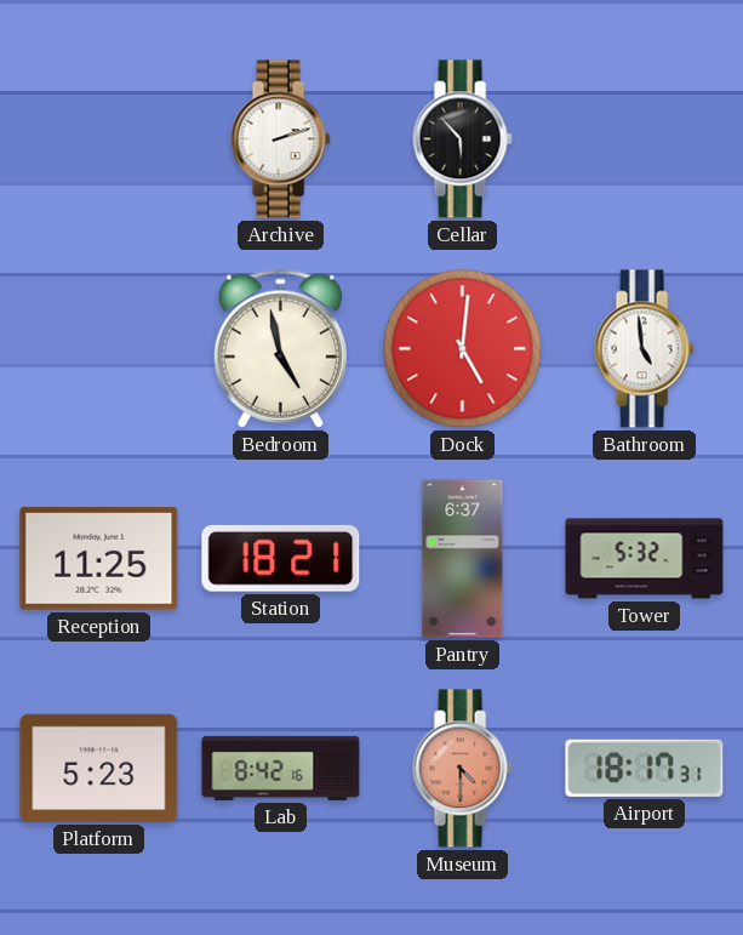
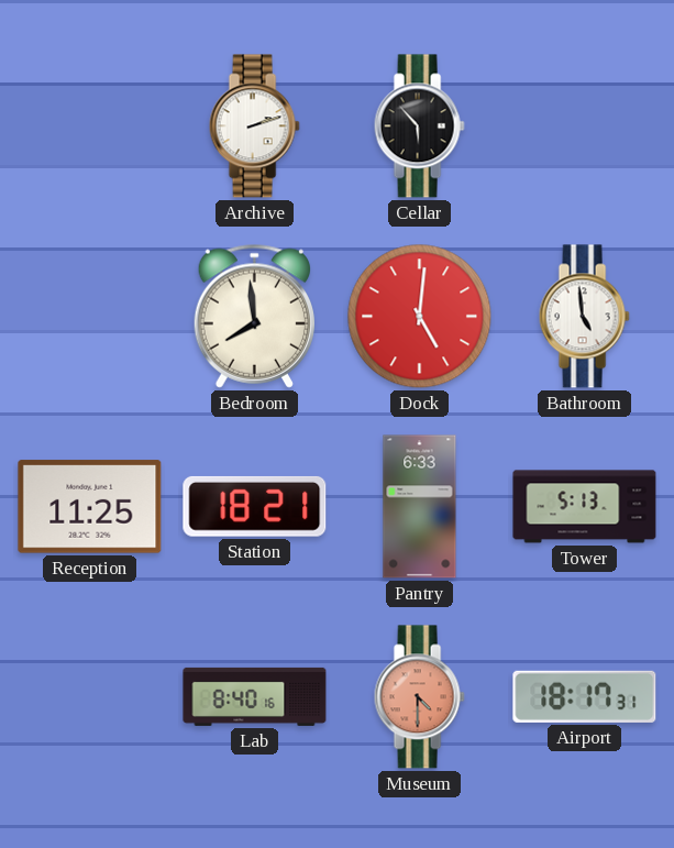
Bedroom: 4:58 -> 7:59
Pantry: 6:37 -> 6:33
Tower: 5:32 -> 5:13
Platform: 5:23 -> none
Lab: 8:42 -> 8:40
